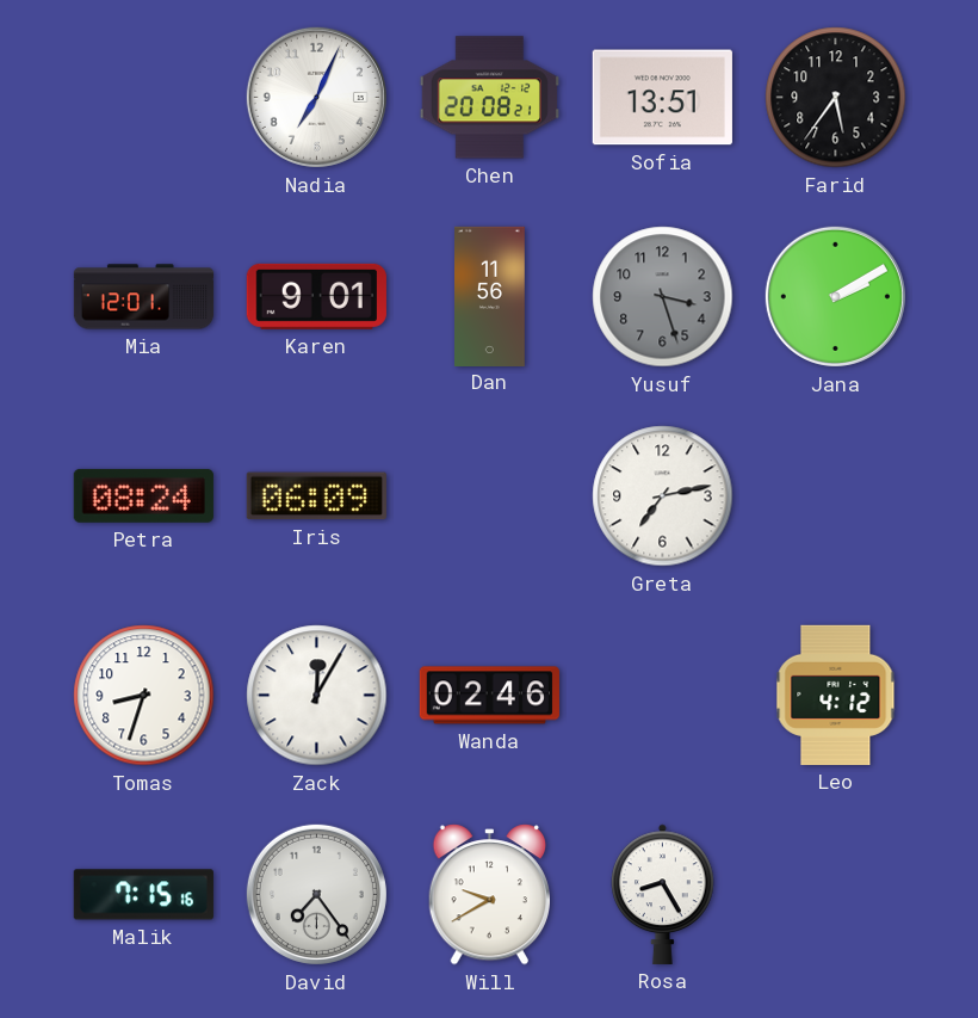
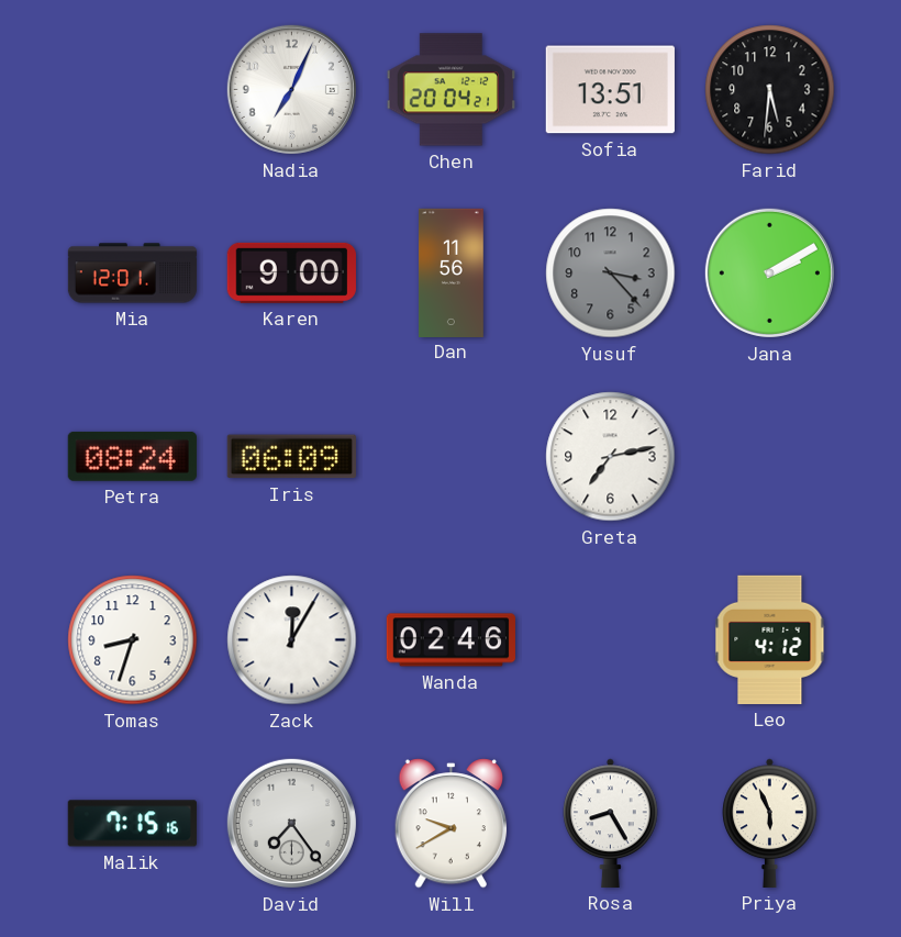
Chen: 20:08 -> 20:04
Farid: 5:36 -> 5:31
Karen: 9:01 -> 9:00
Yusuf: 3:27 -> 3:23
Priya: none -> 5:56
